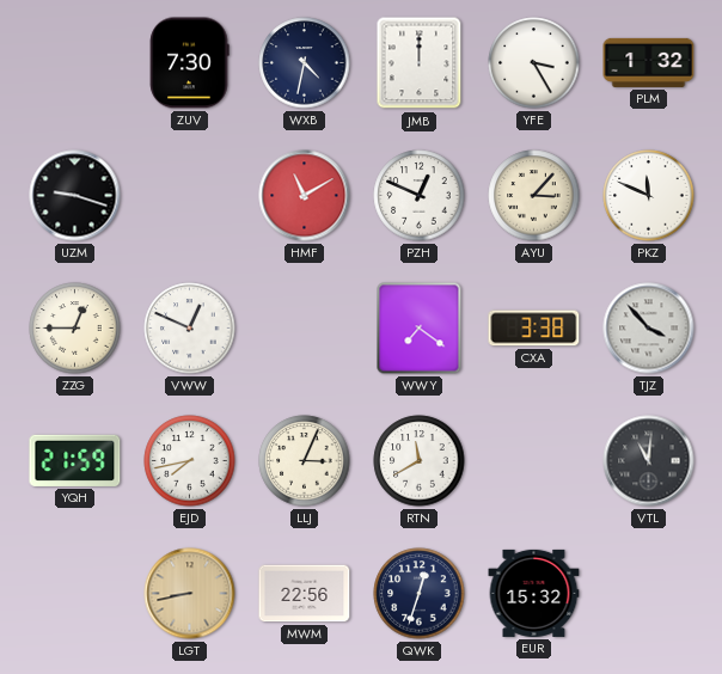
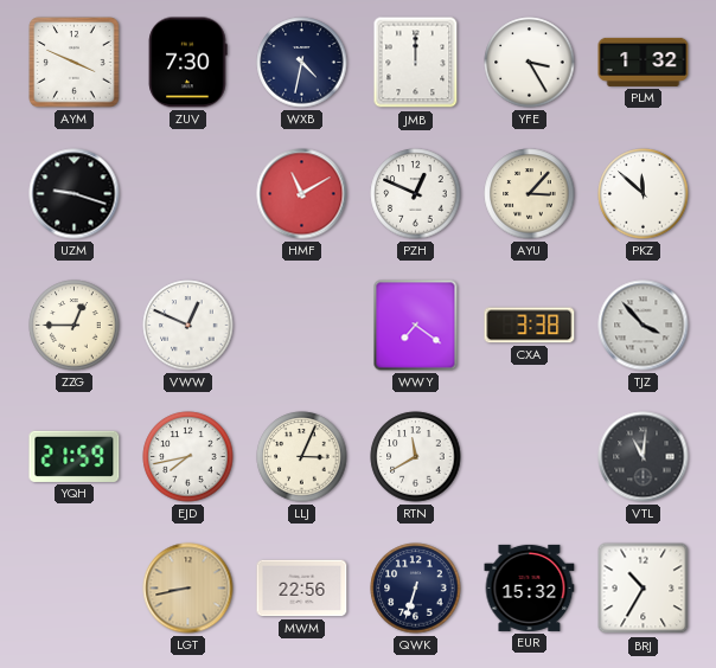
AYM: none -> 3:49
PKZ: 11:49 -> 11:52
QWK: 12:33 -> 6:33
BRJ: none -> 10:35
